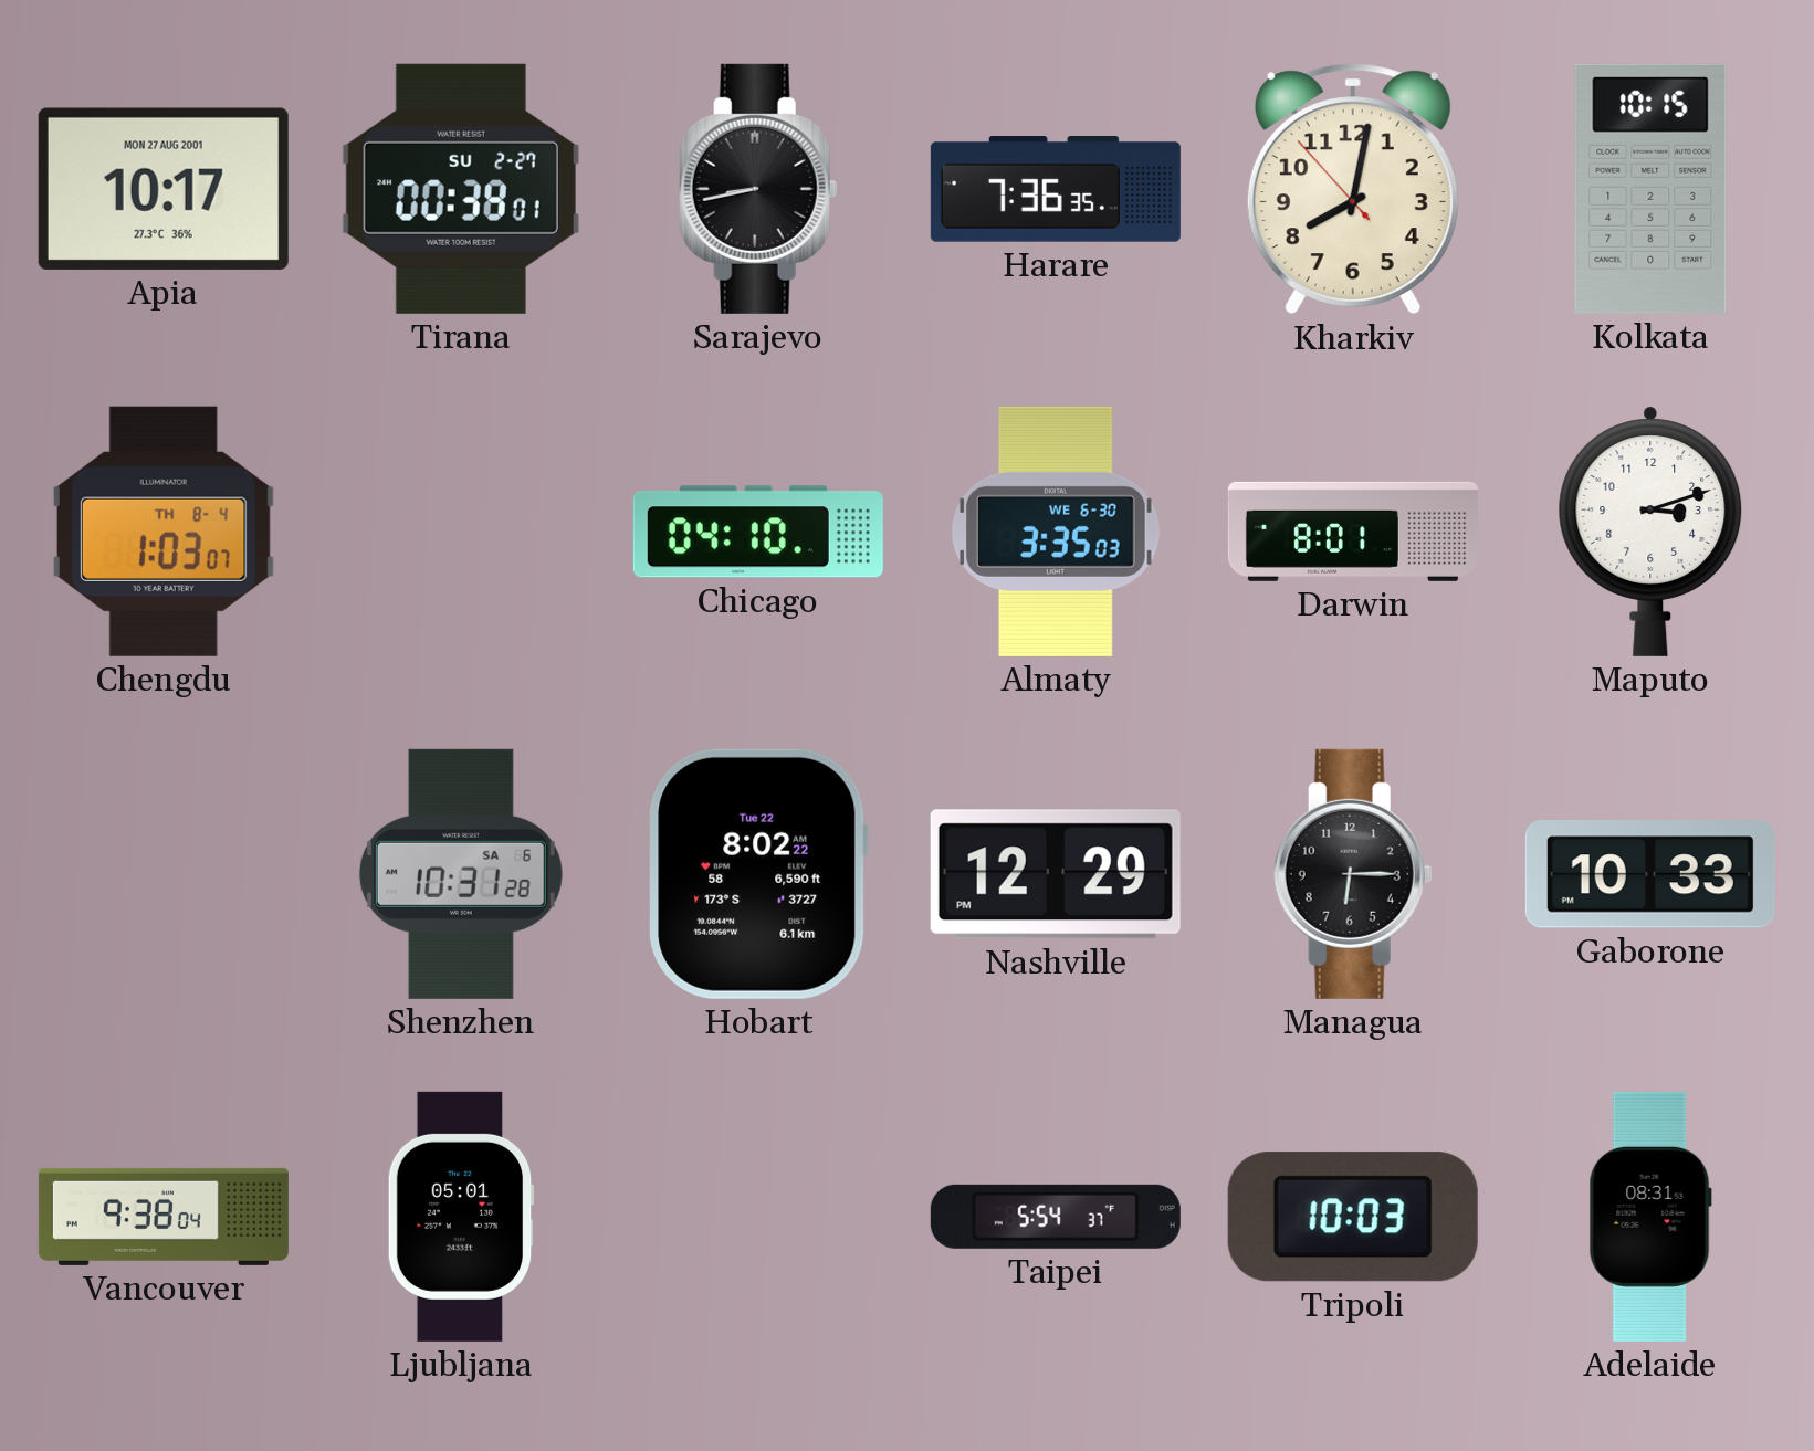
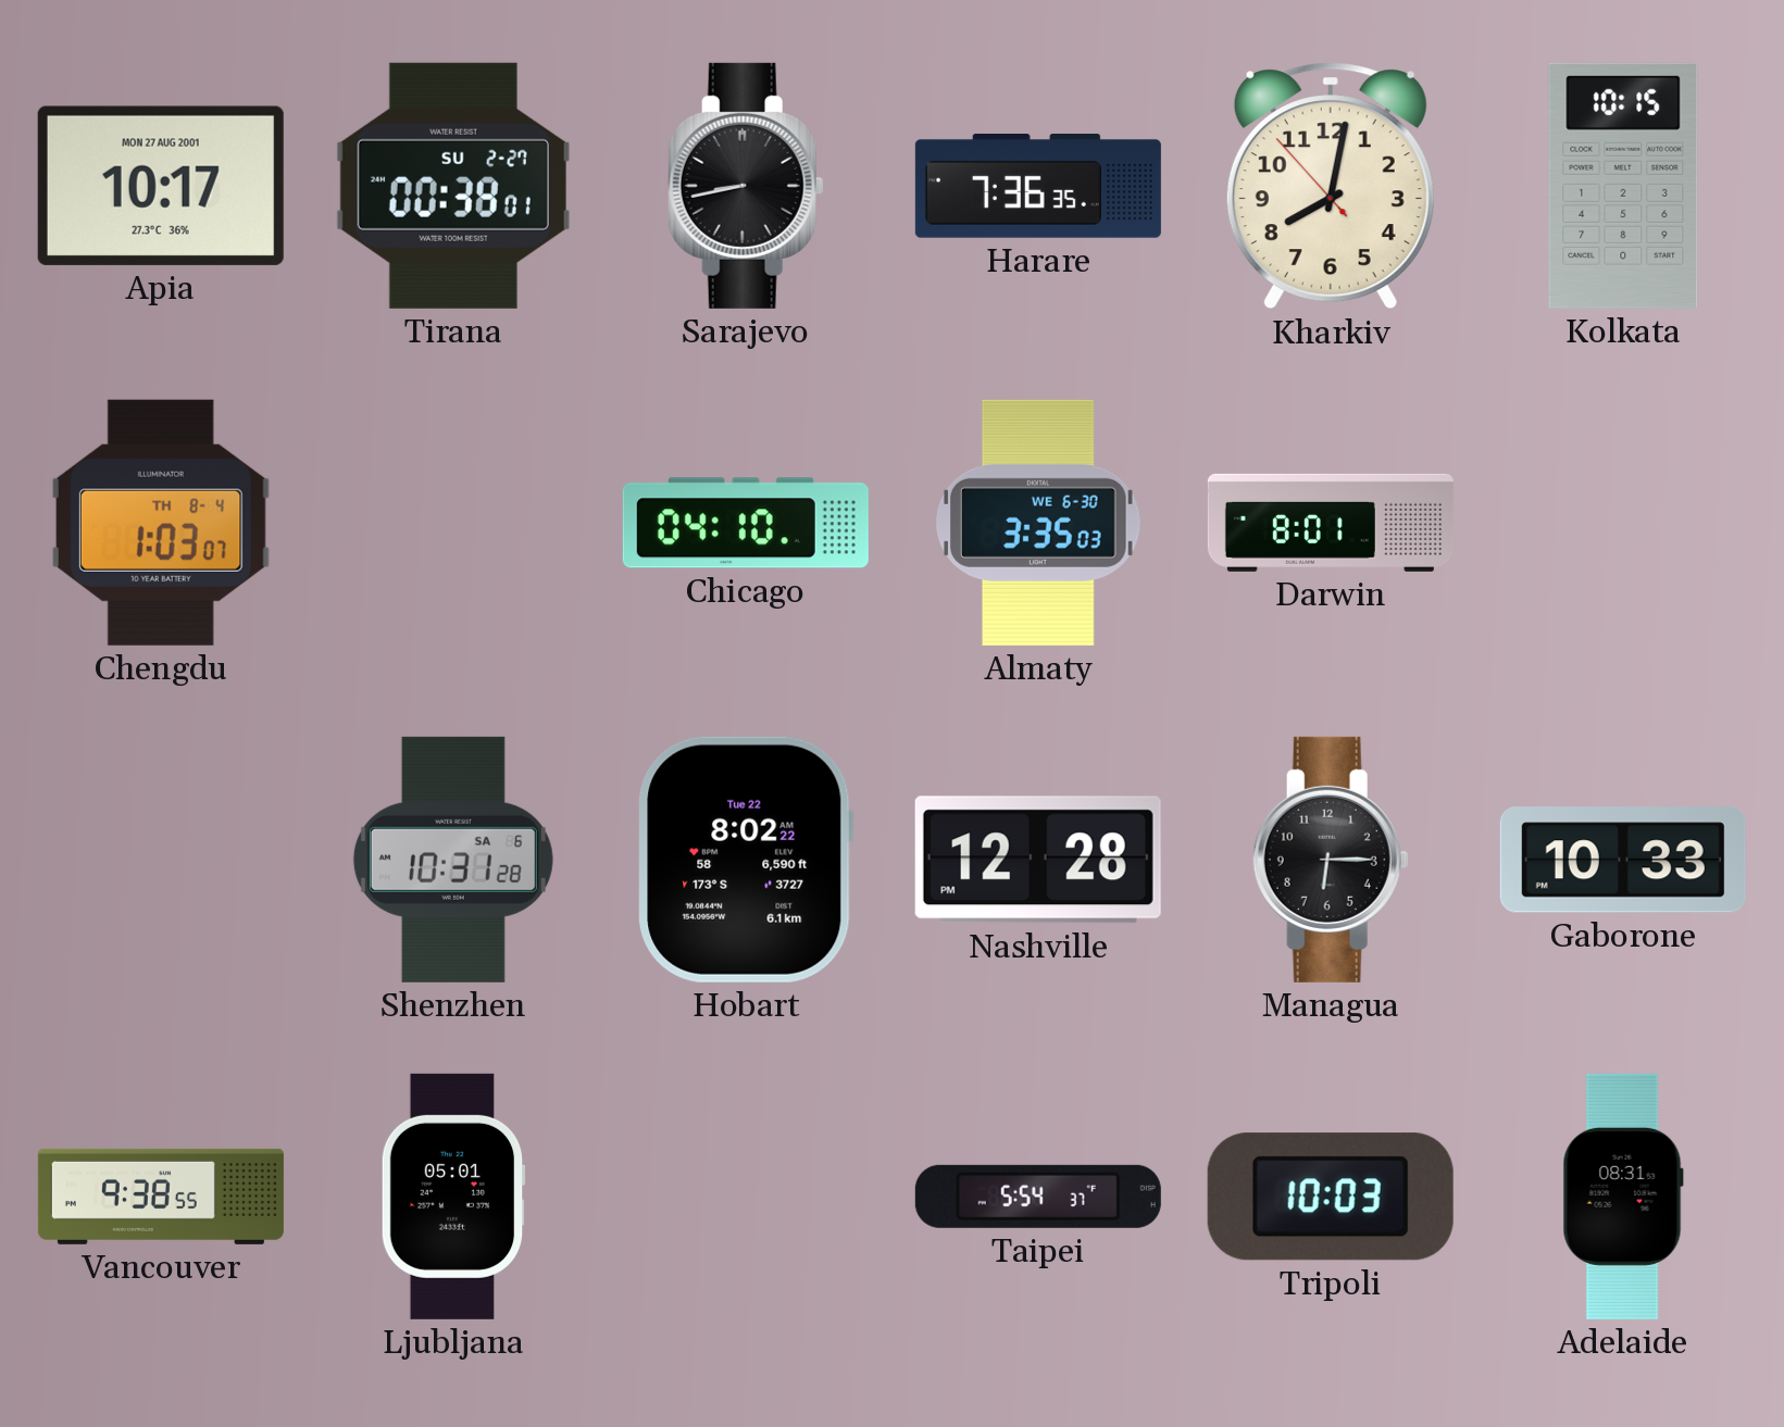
Maputo: 3:12 -> none
Nashville: 12:29 -> 12:28
Vancouver: 9:38:04 -> 9:38:55
